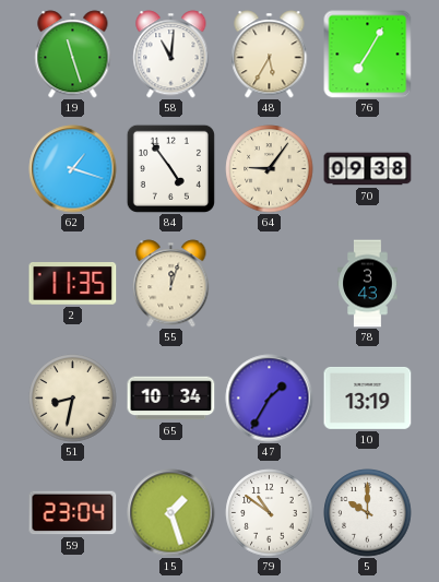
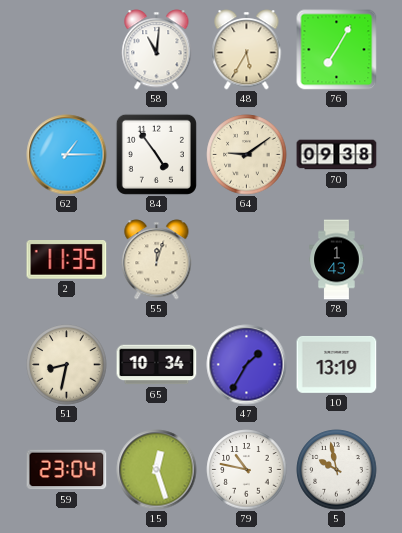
19: 11:27 -> none
62: 1:18 -> 1:15
64: 9:06 -> 9:09
78: 3:43 -> 1:43
15: 1:27 -> 12:27
79: 10:51 -> 10:47
5: 10:00 -> 9:58
